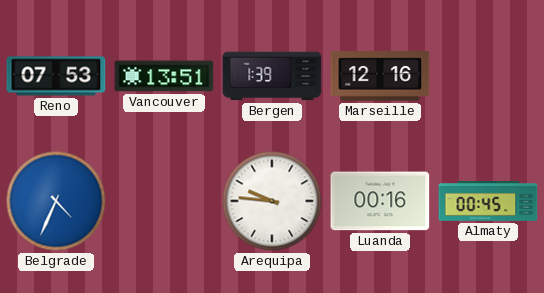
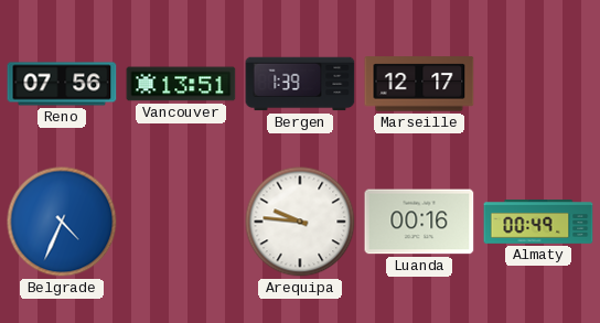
Reno: 07:53 -> 07:56
Marseille: 12:16 -> 12:17
Almaty: 00:45 -> 00:49
